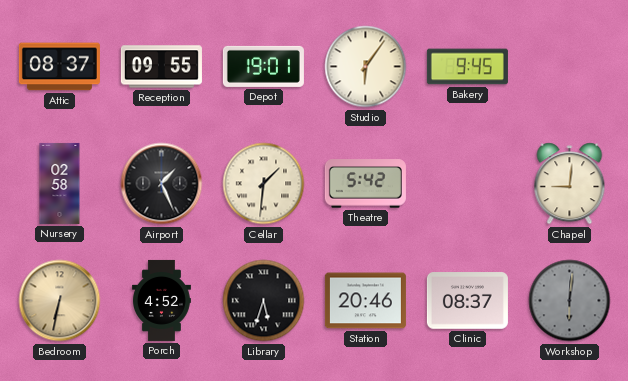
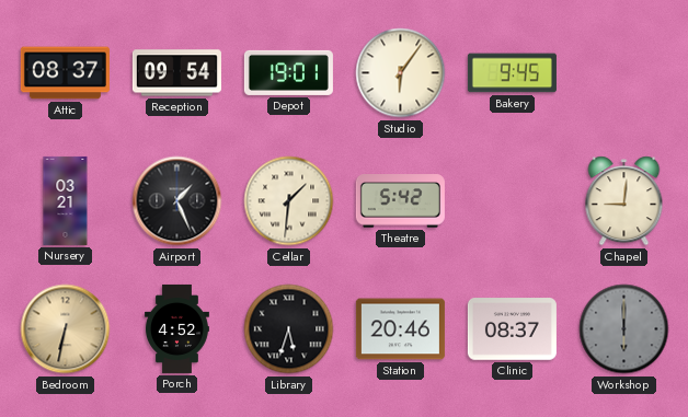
Reception: 09:55 -> 09:54
Nursery: 02:58 -> 03:21
Workshop: 6:01 -> 6:00
